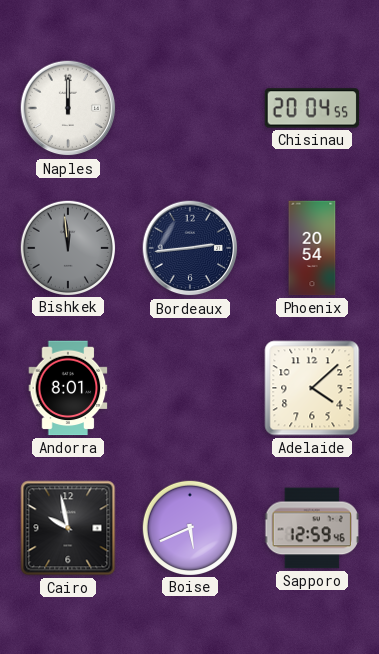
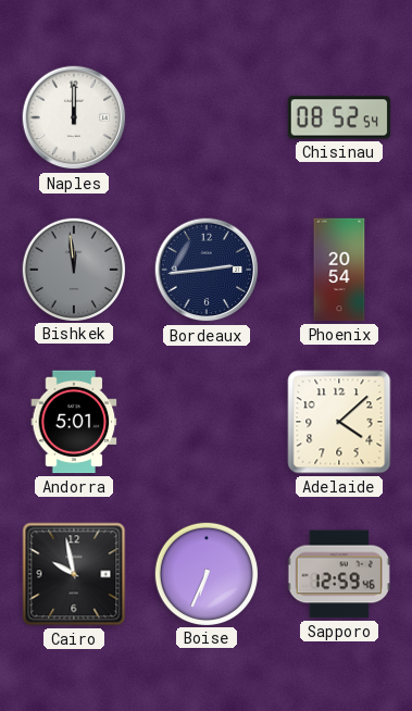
Chisinau: 20:04 -> 08:52
Andorra: 8:01 -> 5:01
Boise: 5:41 -> 6:34
